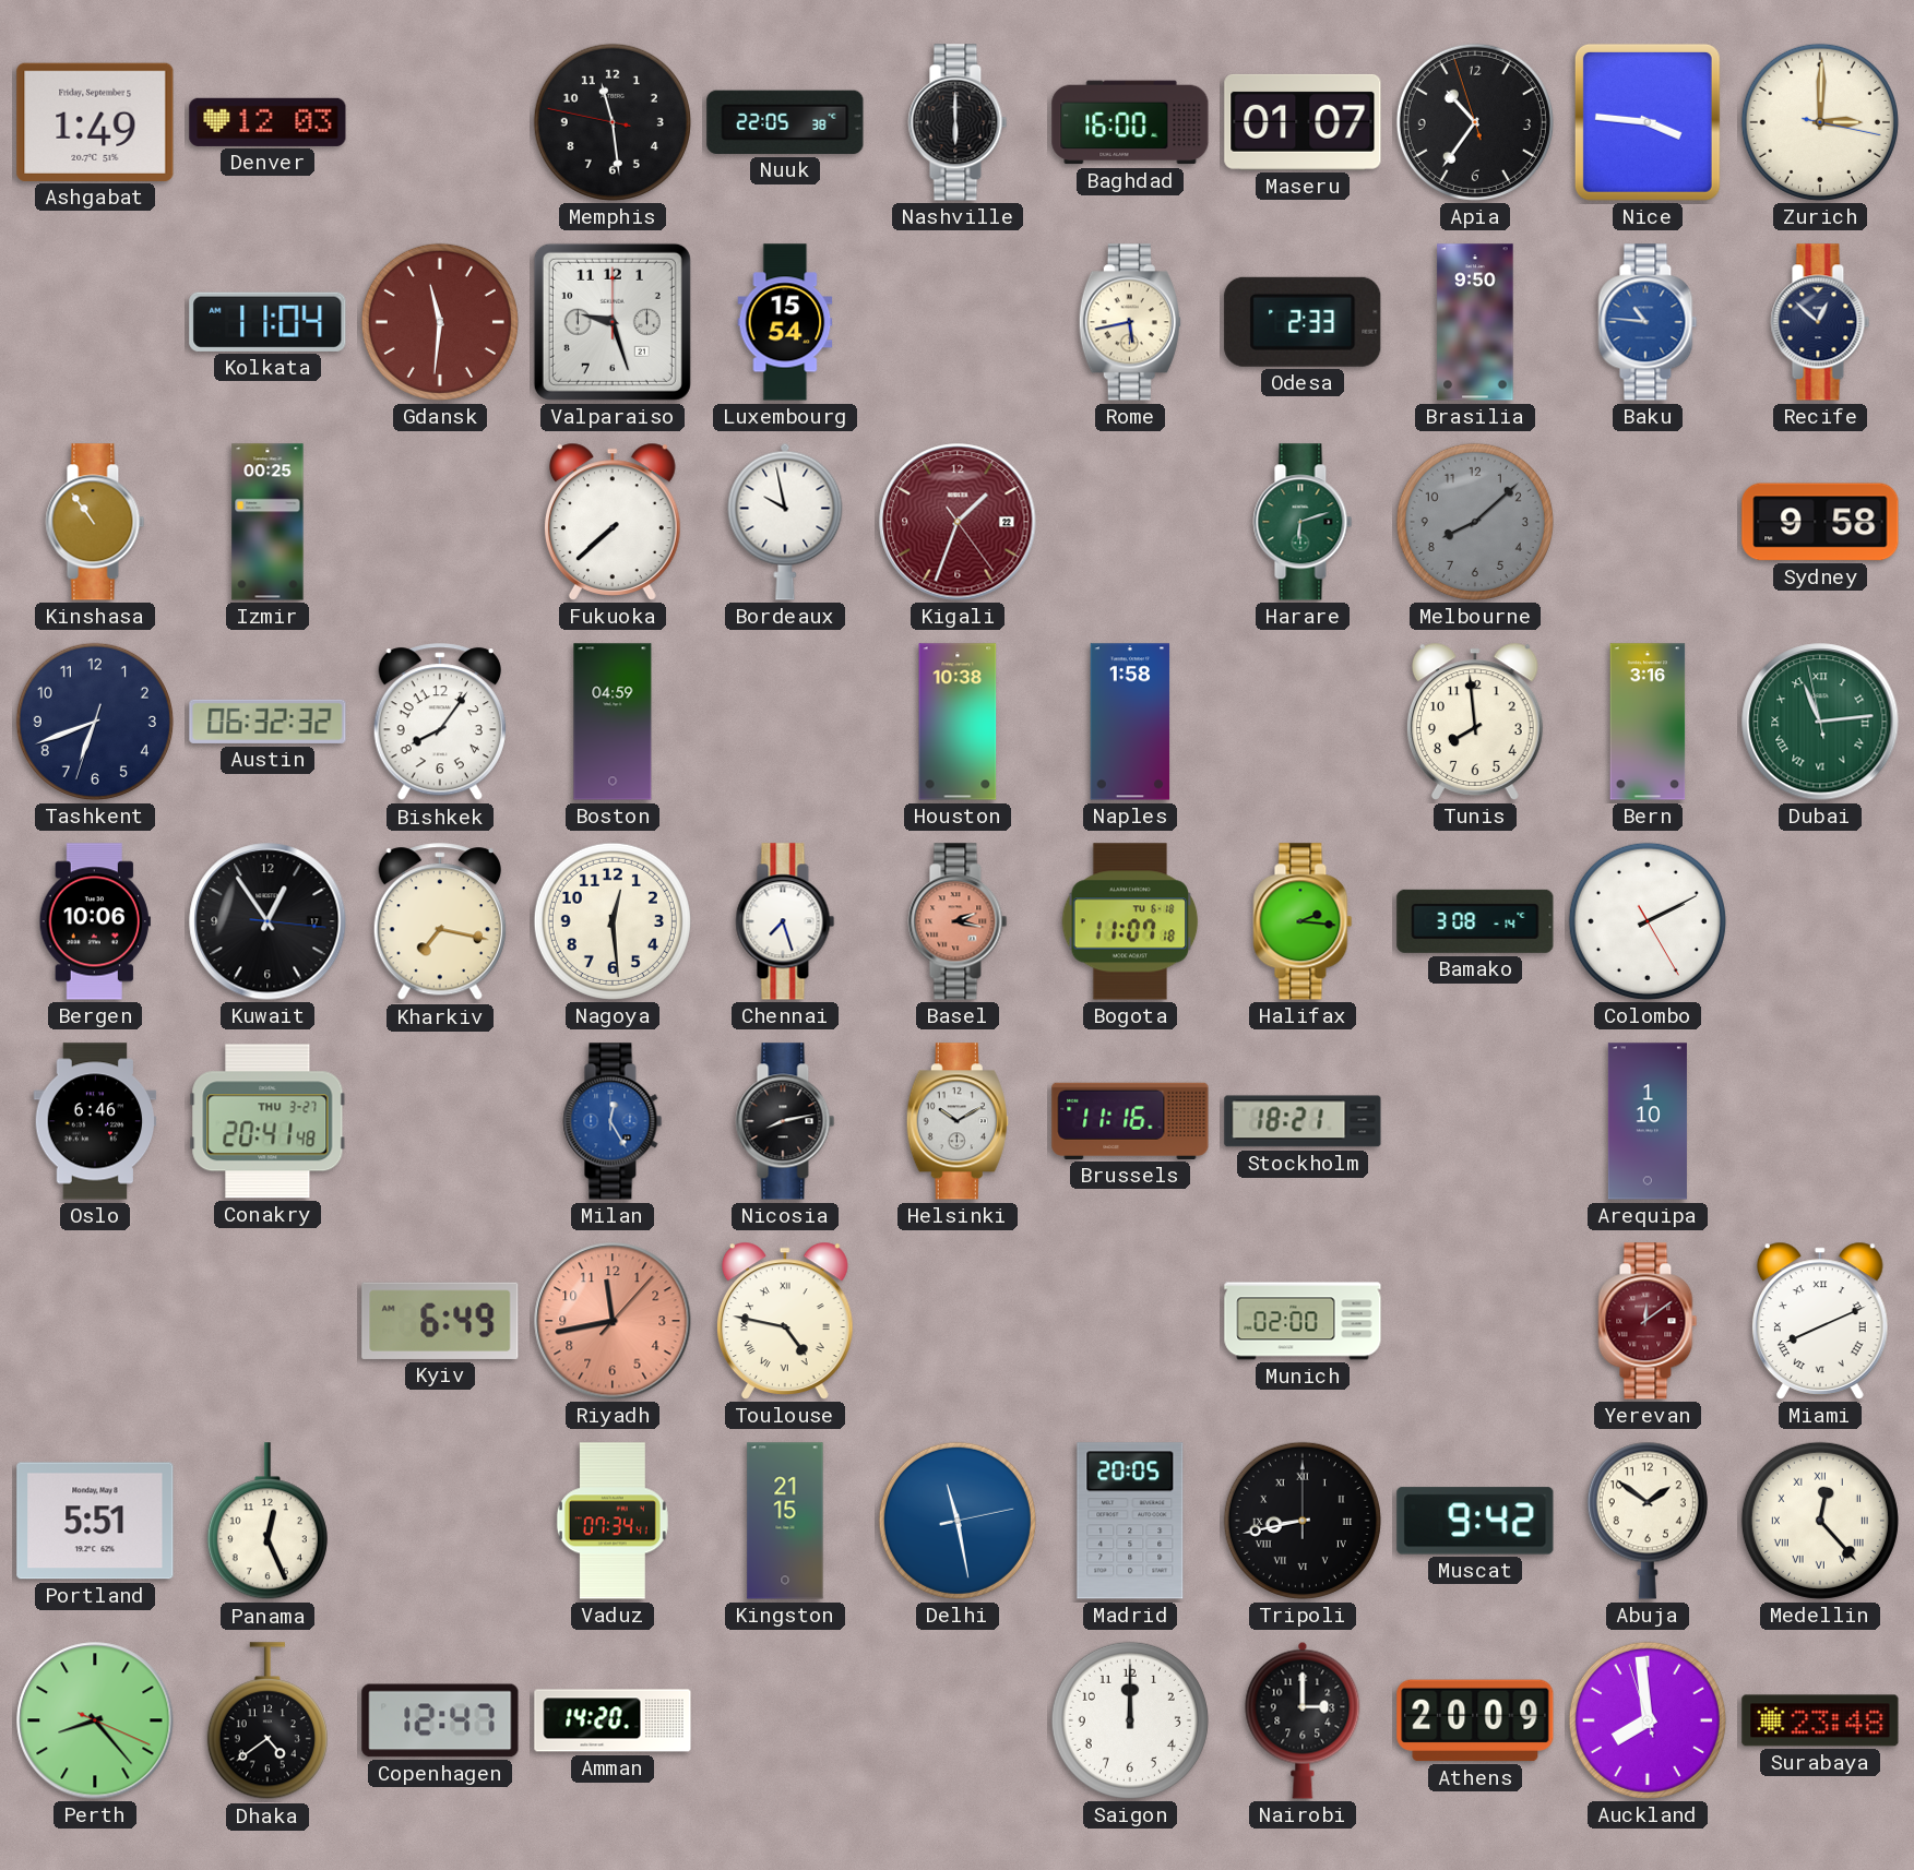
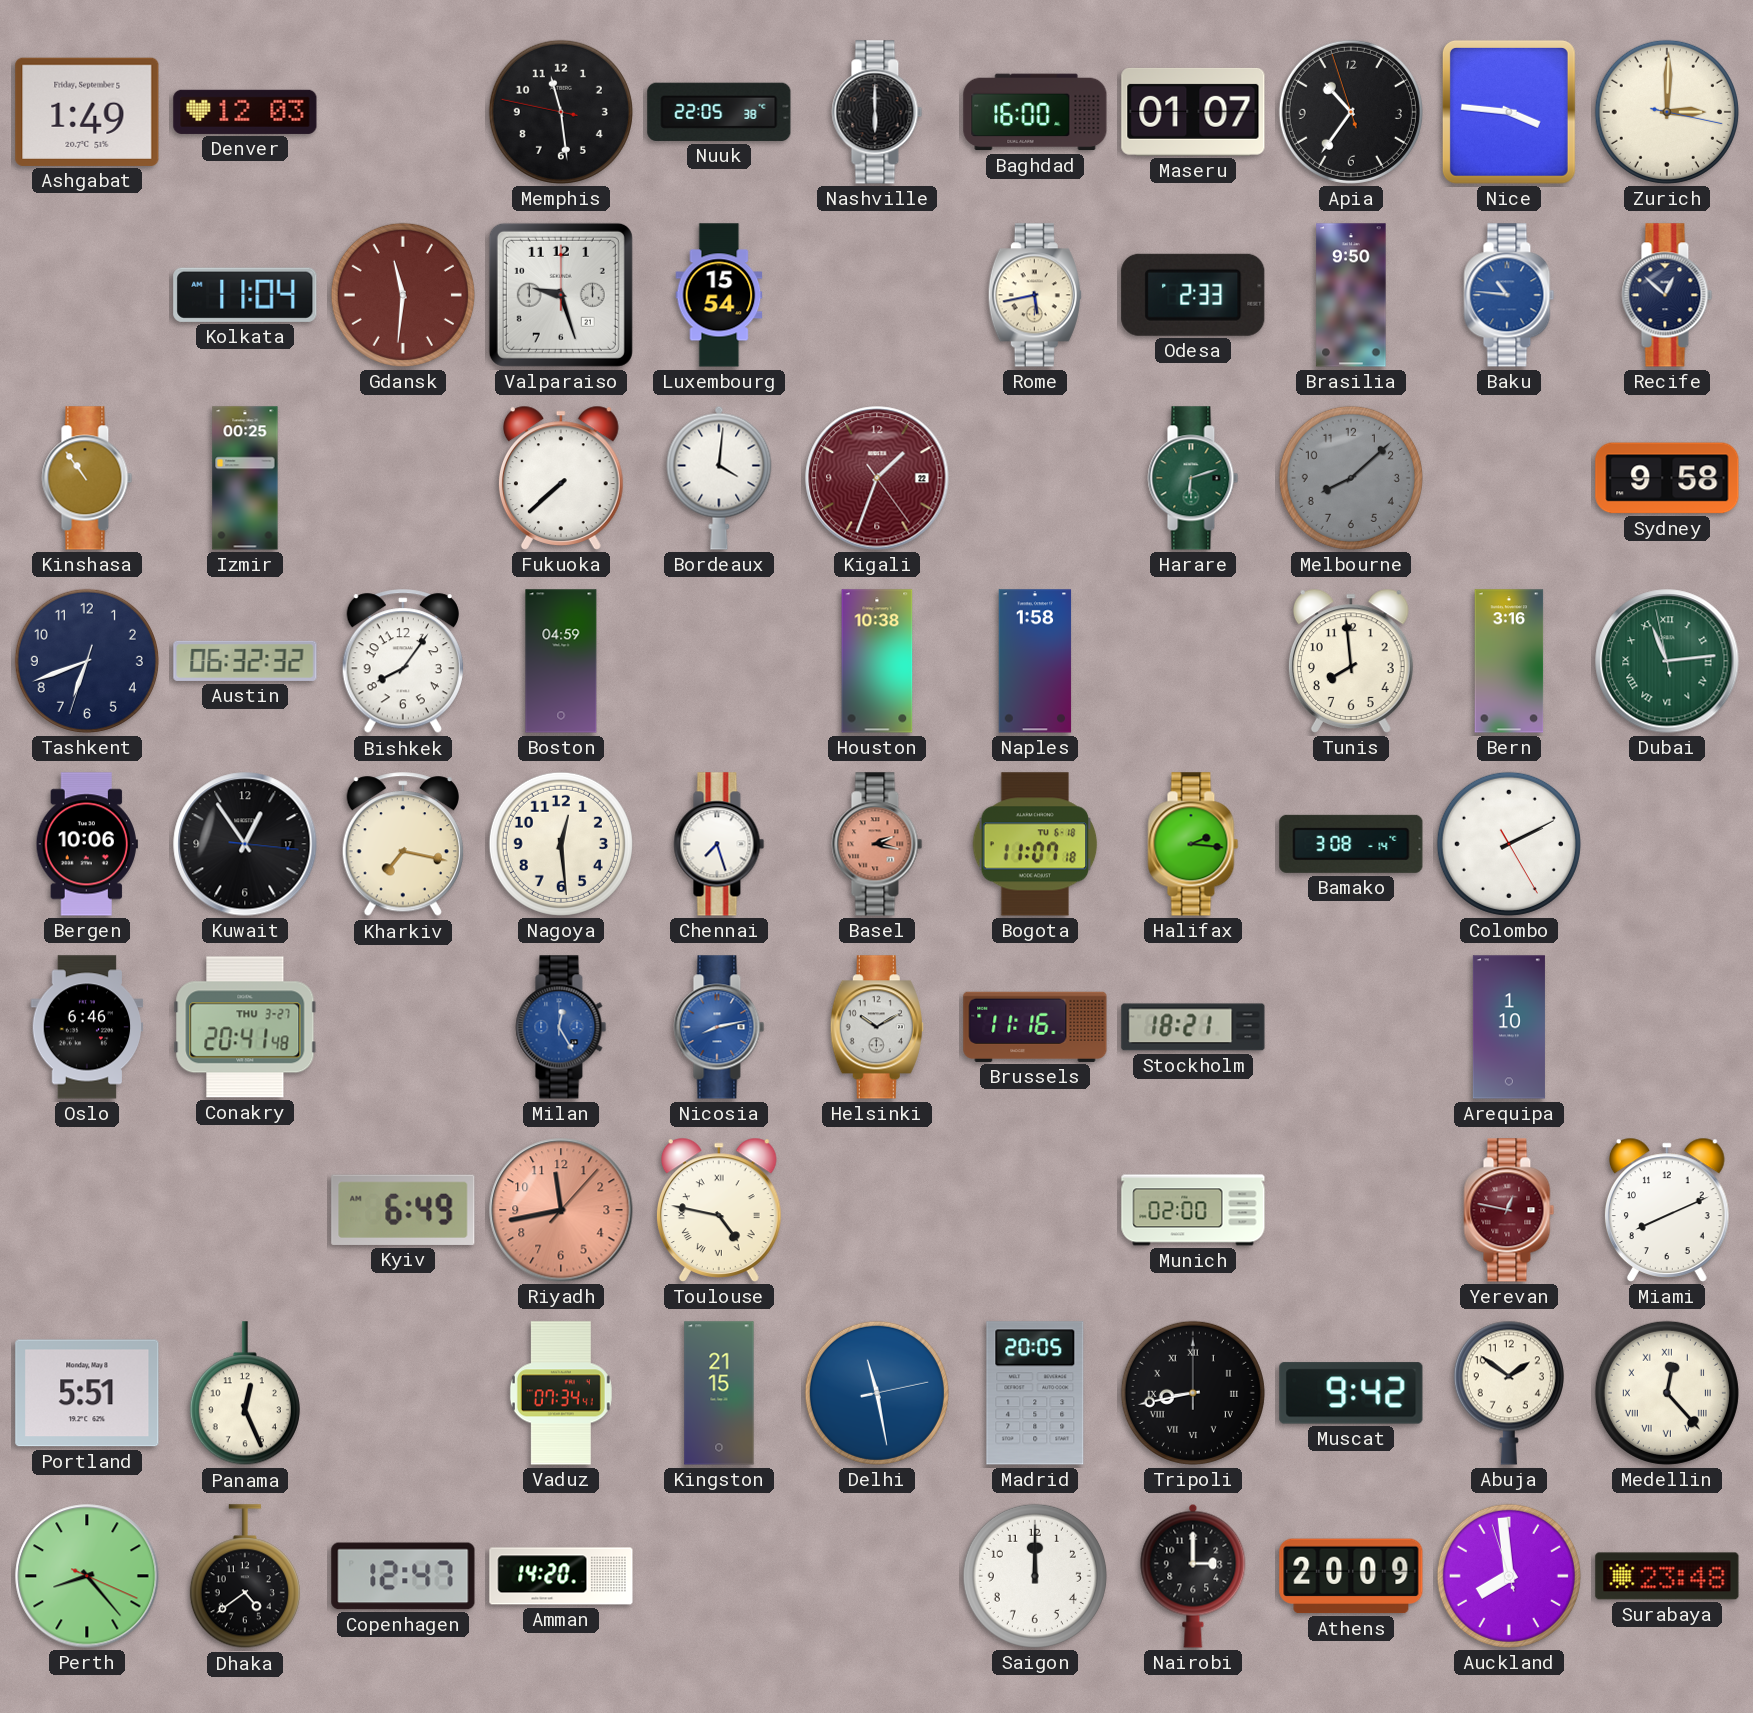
Bordeaux: 9:58 -> 4:01
Nicosia dial: black -> blue
Yerevan: 12:09 -> 12:47
Miami numerals: Roman -> Arabic
